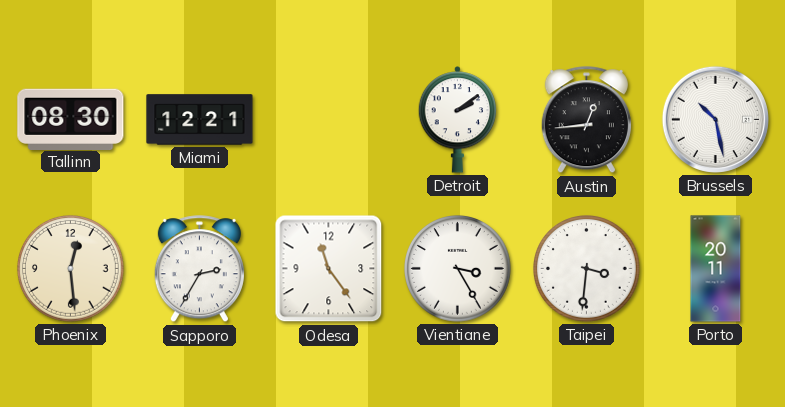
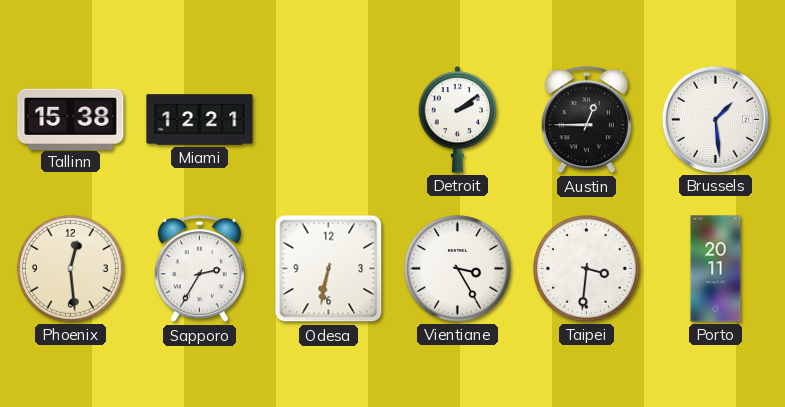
Tallinn: 08:30 -> 15:38
Austin: 12:44 -> 12:45
Brussels: 10:28 -> 1:29
Odesa: 11:24 -> 6:32
